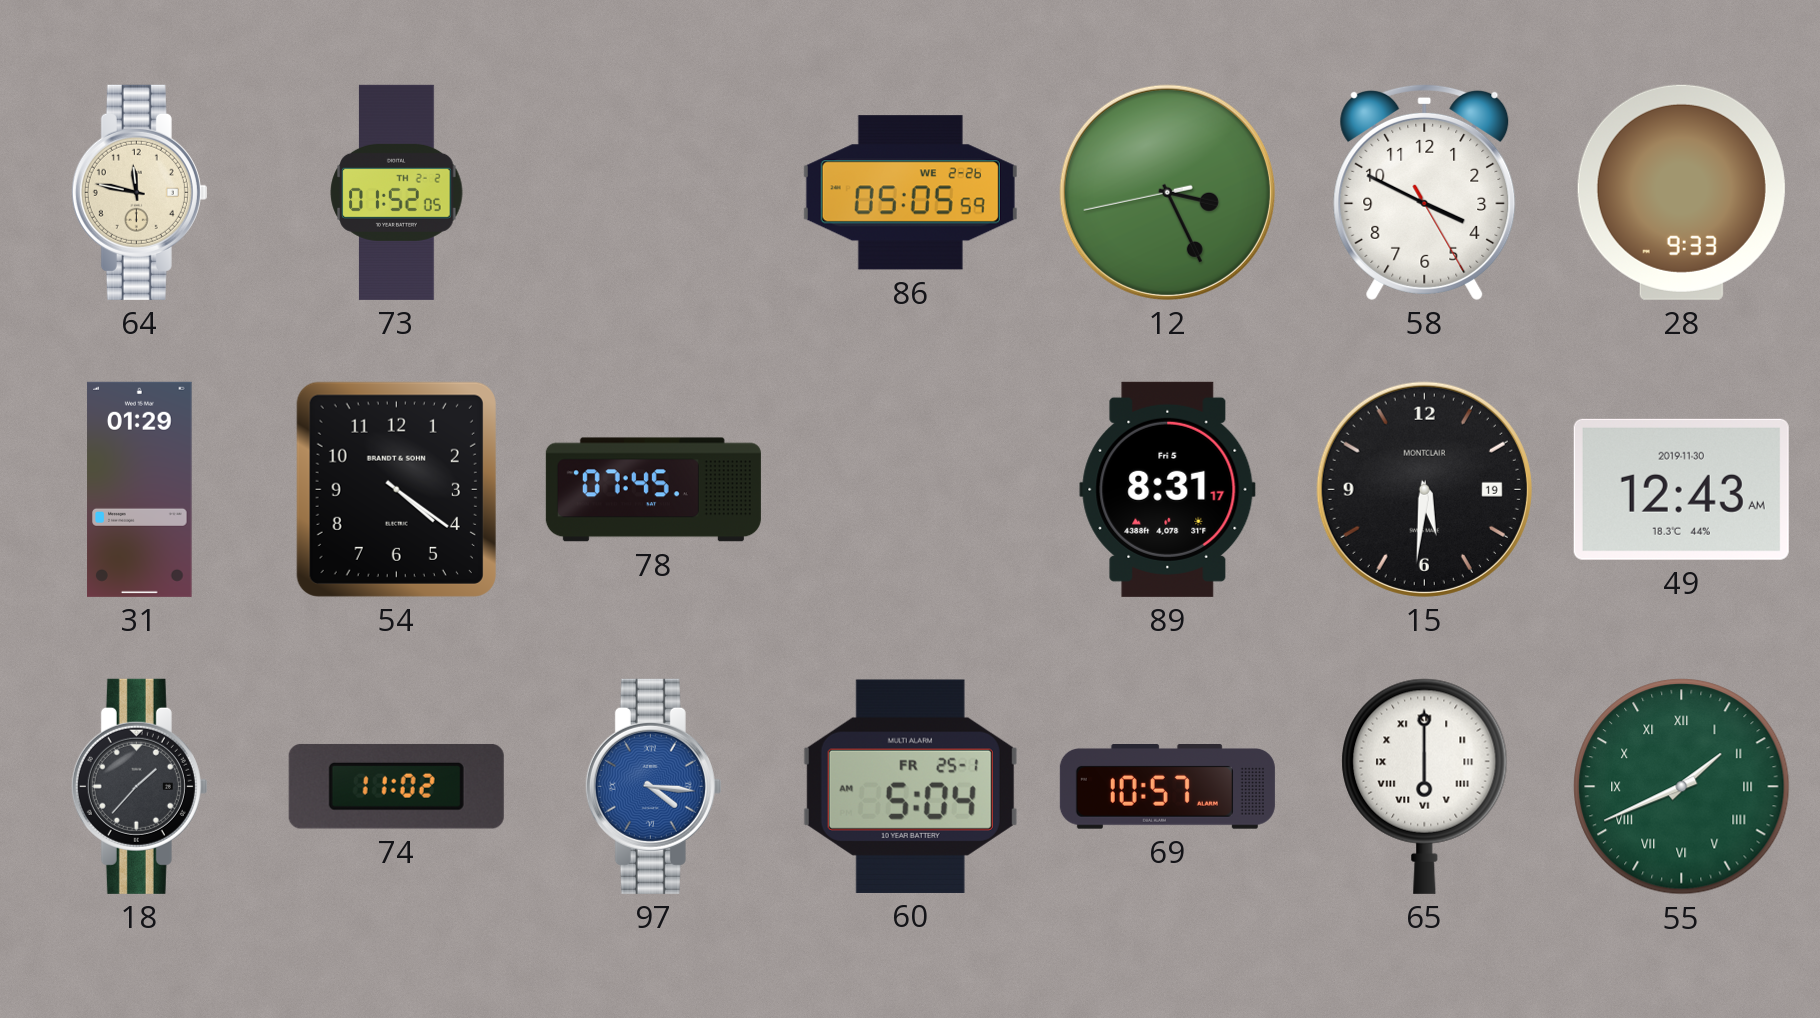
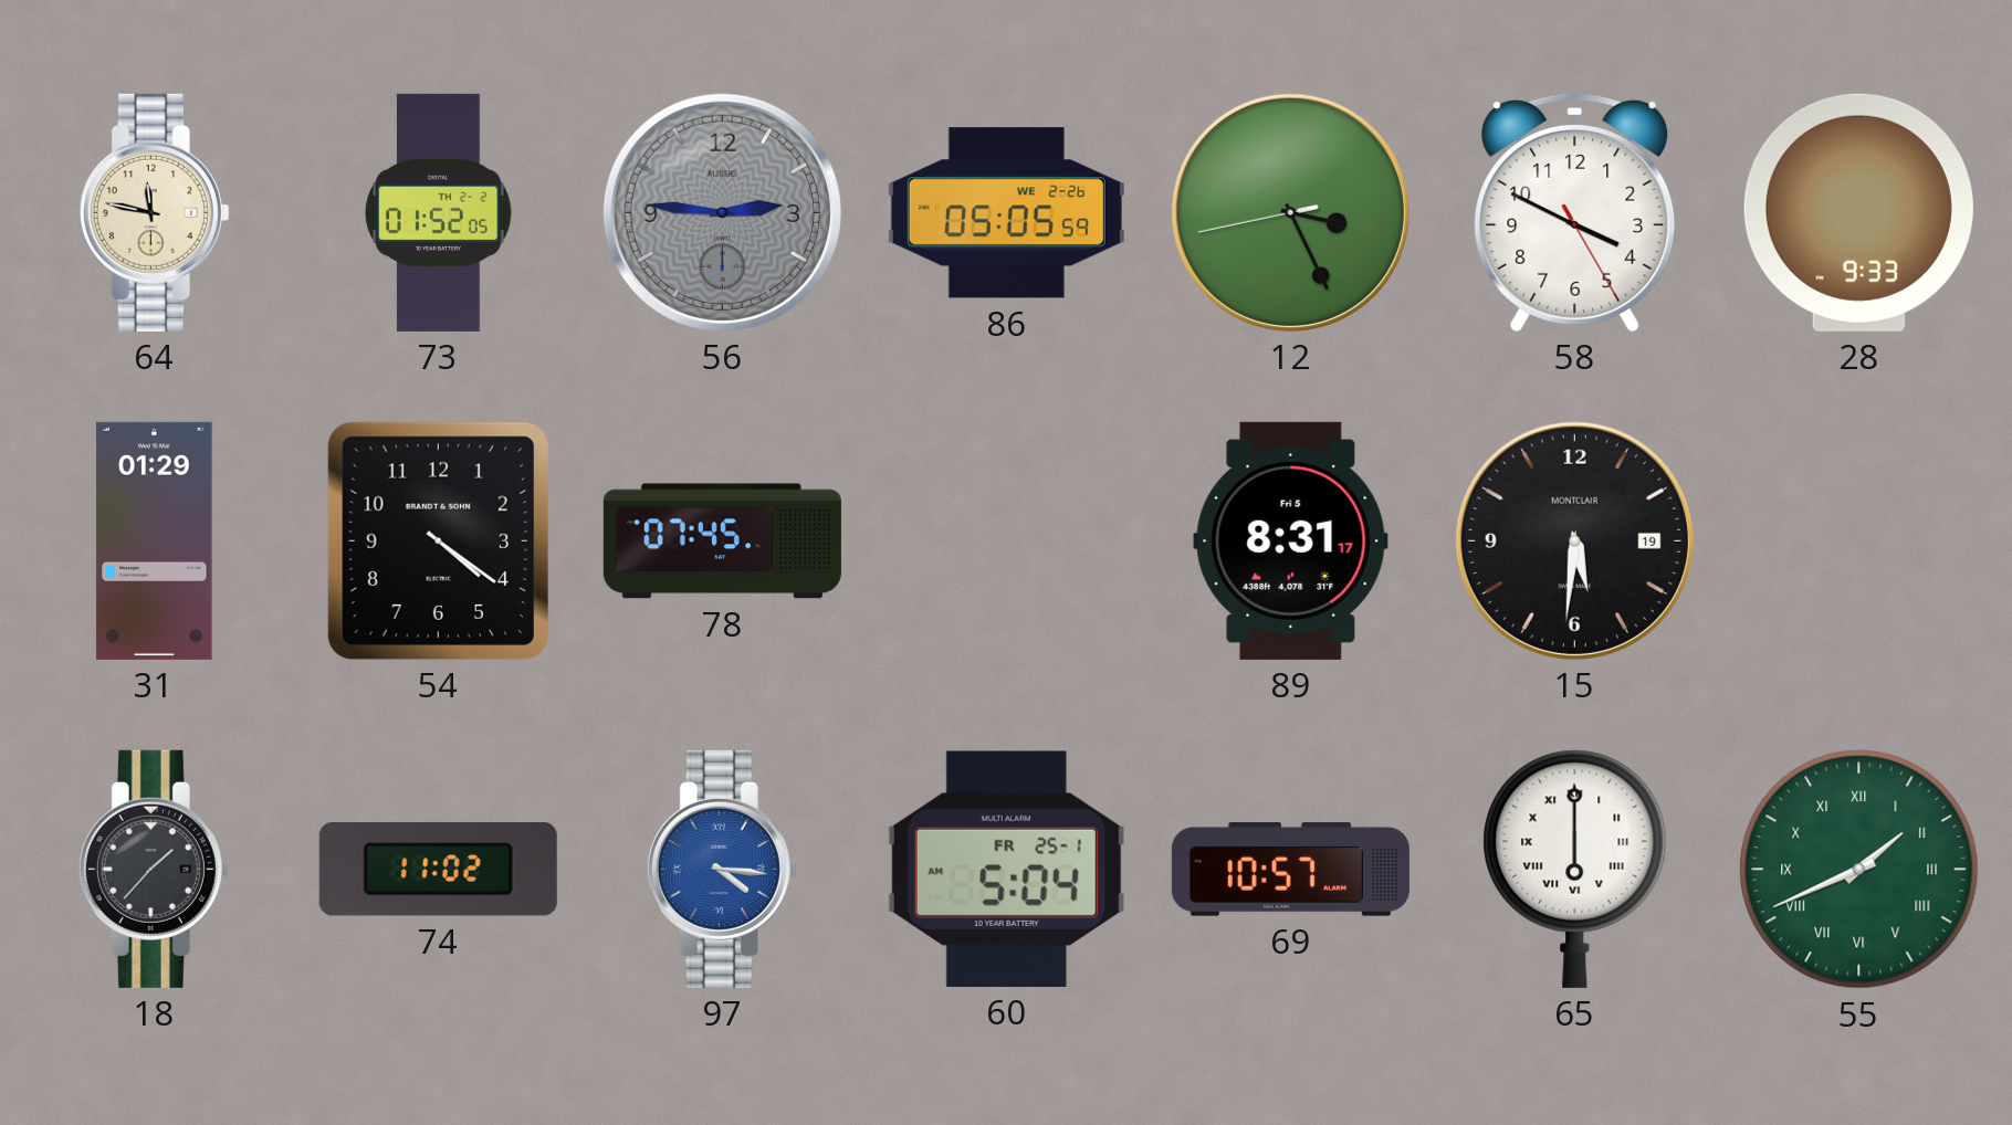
56: none -> 2:46
49: 12:43 -> none
